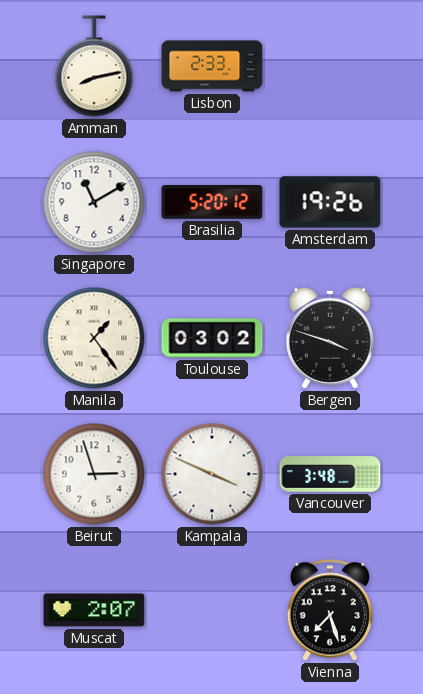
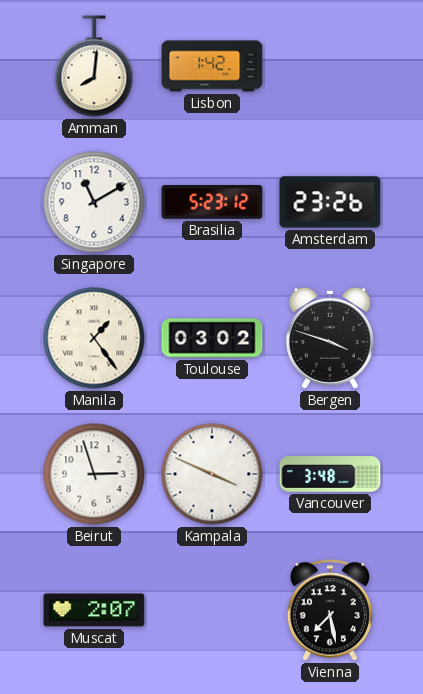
Amman: 8:13 -> 8:01
Lisbon: 2:33 -> 1:42
Brasilia: 5:20 -> 5:23
Amsterdam: 19:26 -> 23:26
Vienna: 7:27 -> 7:28
